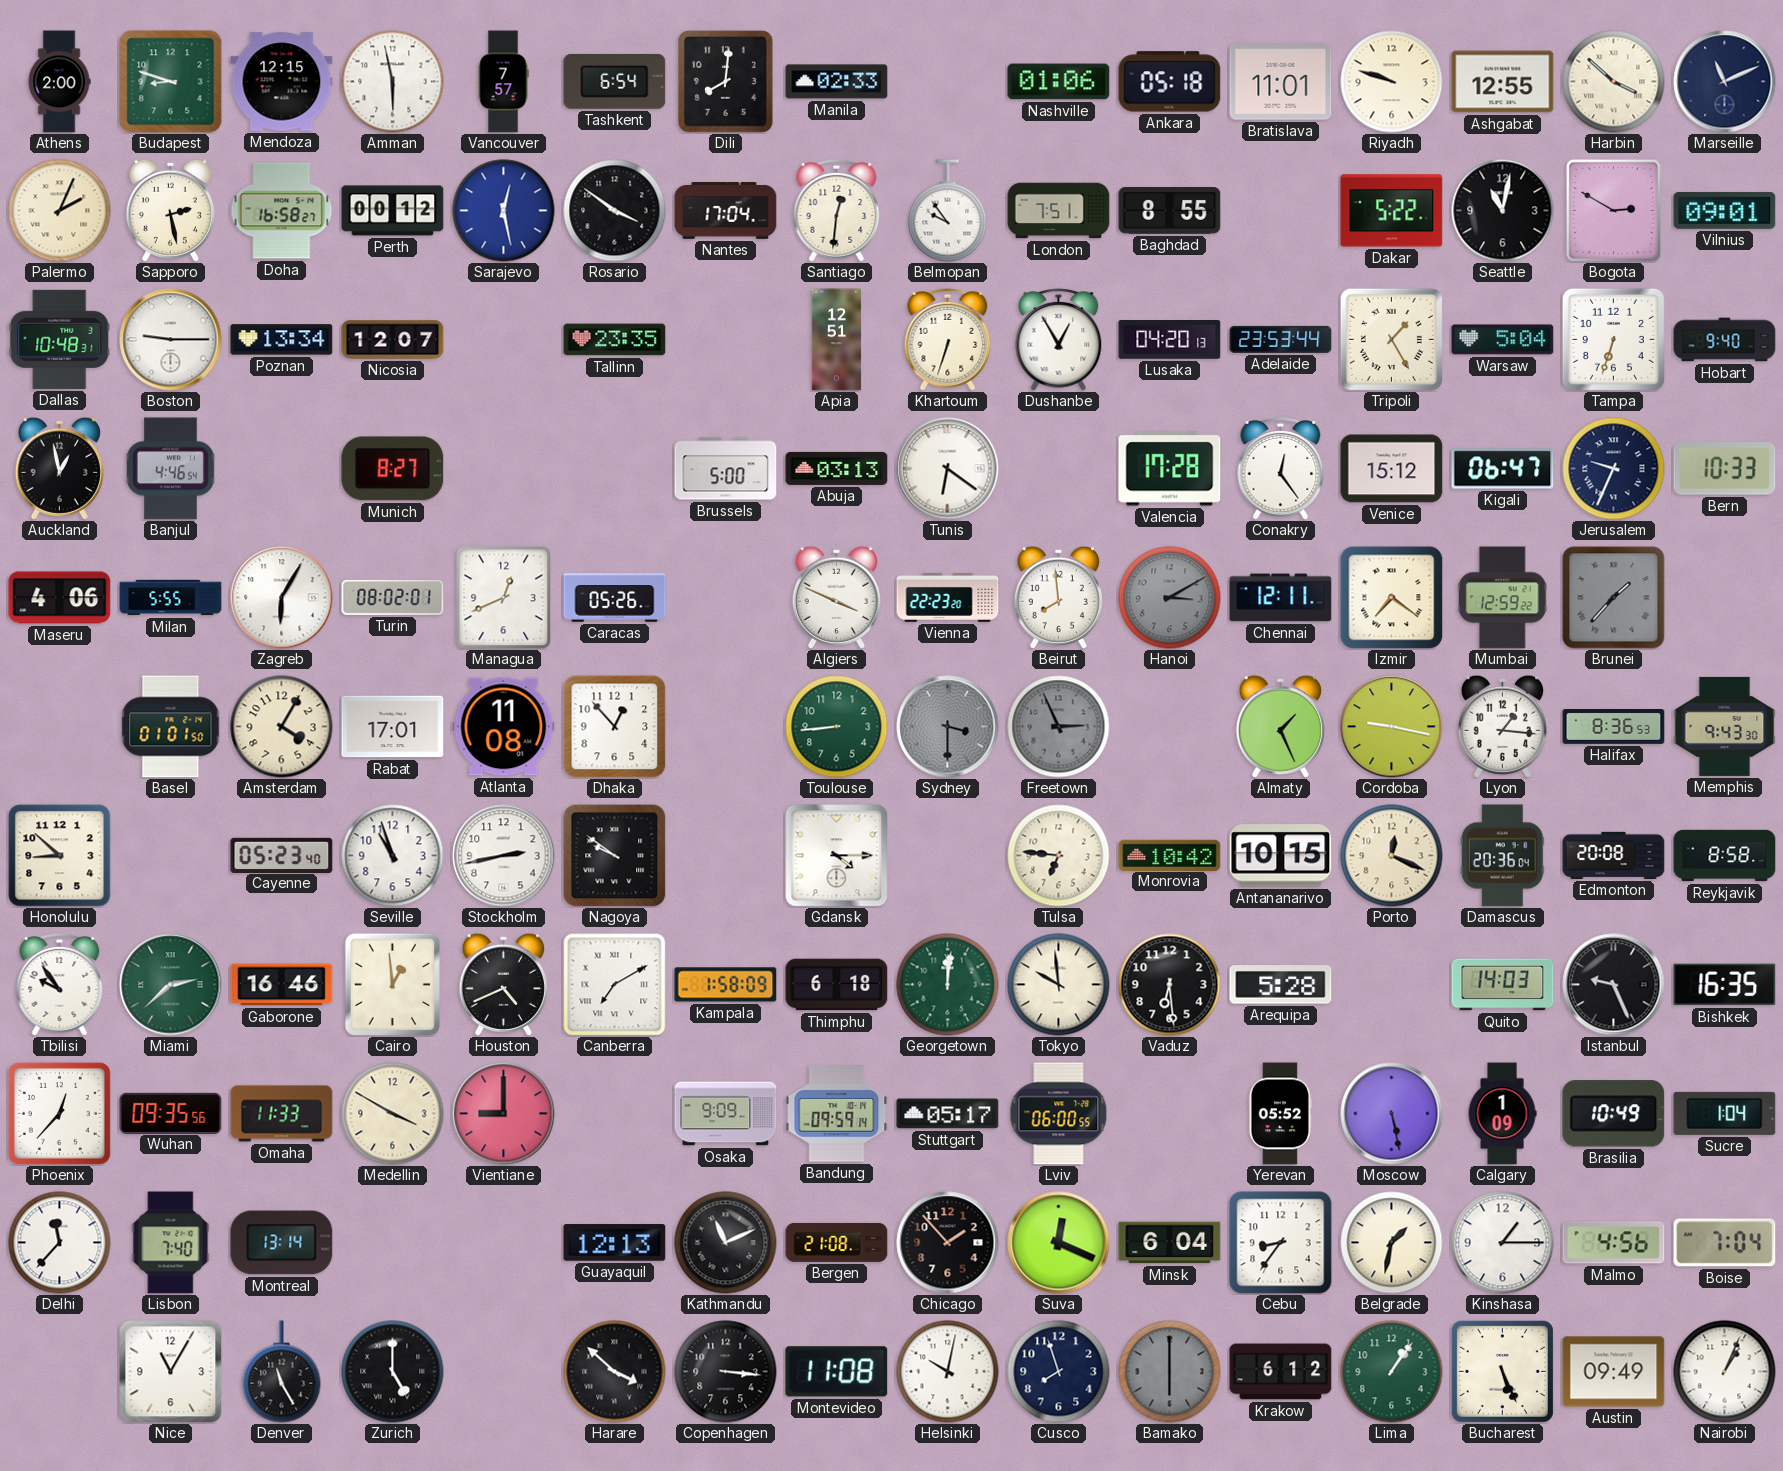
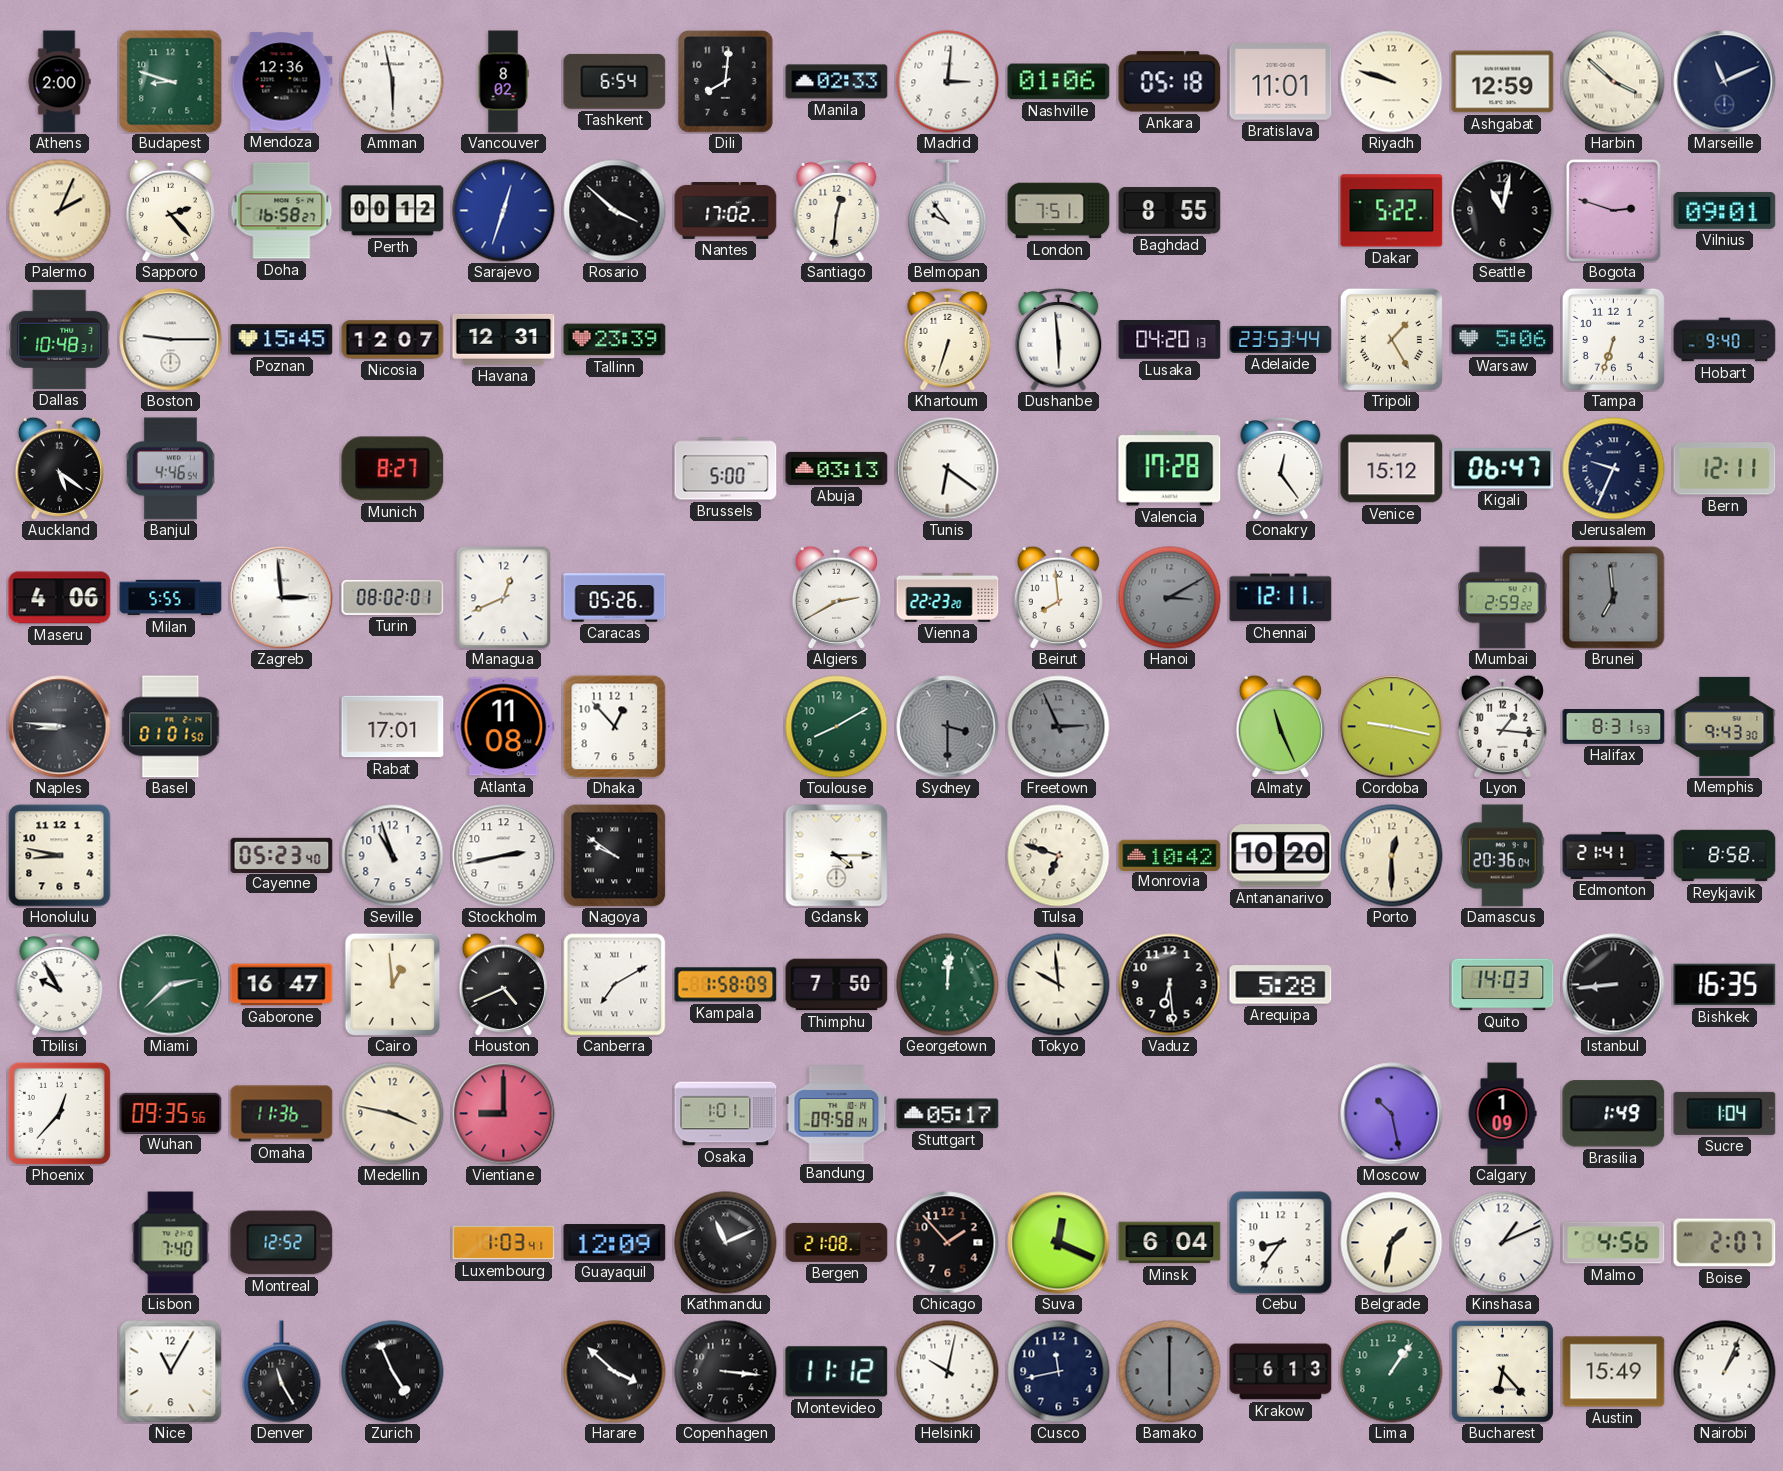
Mendoza: 12:15 -> 12:36
Vancouver: 7:57 -> 8:02
Madrid: none -> 3:01
Ashgabat: 12:55 -> 12:59
Sapporo: 2:28 -> 2:23
Sarajevo: 12:28 -> 12:33
Rosario: 3:51 -> 3:52
Nantes: 17:04 -> 17:02
Bogota: 2:50 -> 2:48
Poznan: 13:34 -> 15:45
Havana: none -> 12:31
Tallinn: 23:35 -> 23:39
Apia: 12:51 -> none
Dushanbe: 12:55 -> 5:59
Warsaw: 5:04 -> 5:06
Auckland: 12:58 -> 5:21
Bern: 10:33 -> 12:11
Zagreb: 6:05 -> 2:59
Algiers: 3:49 -> 2:40
Izmir: 7:21 -> none
Mumbai: 12:59 -> 2:59
Brunei: 1:37 -> 6:59
Naples: none -> 8:46
Amsterdam: 4:05 -> none
Toulouse: 8:44 -> 8:10
Almaty: 1:26 -> 11:26
Halifax: 8:36 -> 8:31
Honolulu: 8:52 -> 8:47
Tulsa: 6:46 -> 6:48
Antananarivo: 10:15 -> 10:20
Porto: 12:19 -> 12:30
Edmonton: 20:08 -> 21:41
Tbilisi: 9:54 -> 9:55
Gaborone: 16:46 -> 16:47
Thimphu: 6:18 -> 7:50
Istanbul: 9:26 -> 8:44
Omaha: 11:33 -> 11:36
Medellin: 3:50 -> 3:47
Osaka: 9:09 -> 1:01
Bandung: 09:59 -> 09:58
Lviv: 06:00 -> none
Yerevan: 05:52 -> none
Moscow: 5:28 -> 10:28
Brasilia: 10:49 -> 1:49
Delhi: 11:37 -> none
Montreal: 13:14 -> 12:52
Luxembourg: none -> 1:03
Guayaquil: 12:13 -> 12:09
Kinshasa: 1:15 -> 1:11
Boise: 7:04 -> 2:07
Zurich: 5:00 -> 4:56
Montevideo: 11:08 -> 11:12
Cusco: 7:57 -> 11:43
Krakow: 6:12 -> 6:13
Bucharest: 5:26 -> 6:23
Austin: 09:49 -> 15:49
